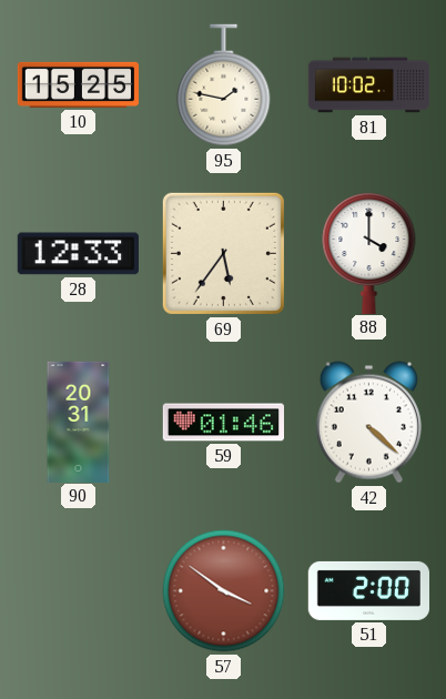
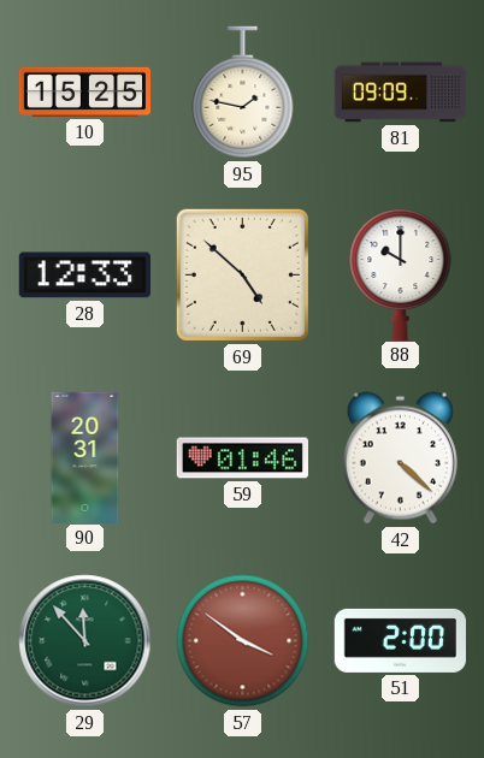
81: 10:02 -> 09:09
69: 5:36 -> 4:52
88: 4:00 -> 10:00
29: none -> 11:53
